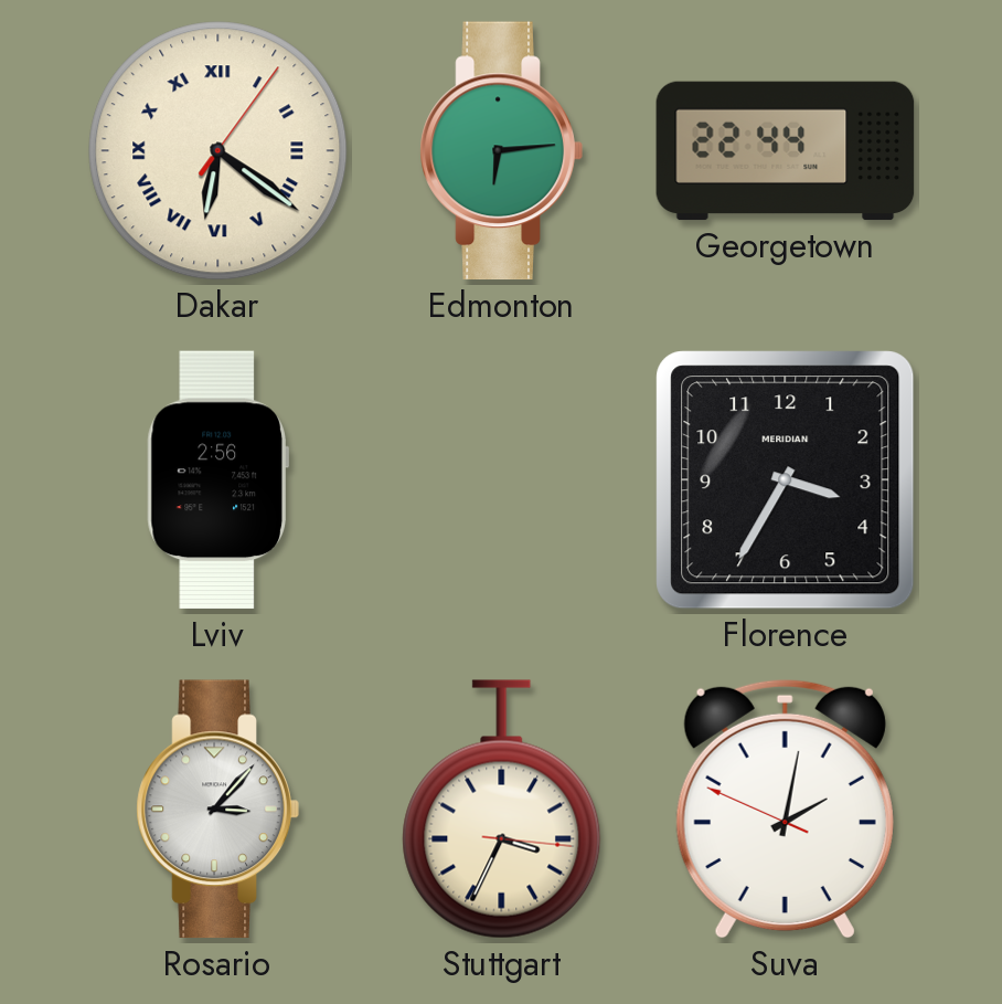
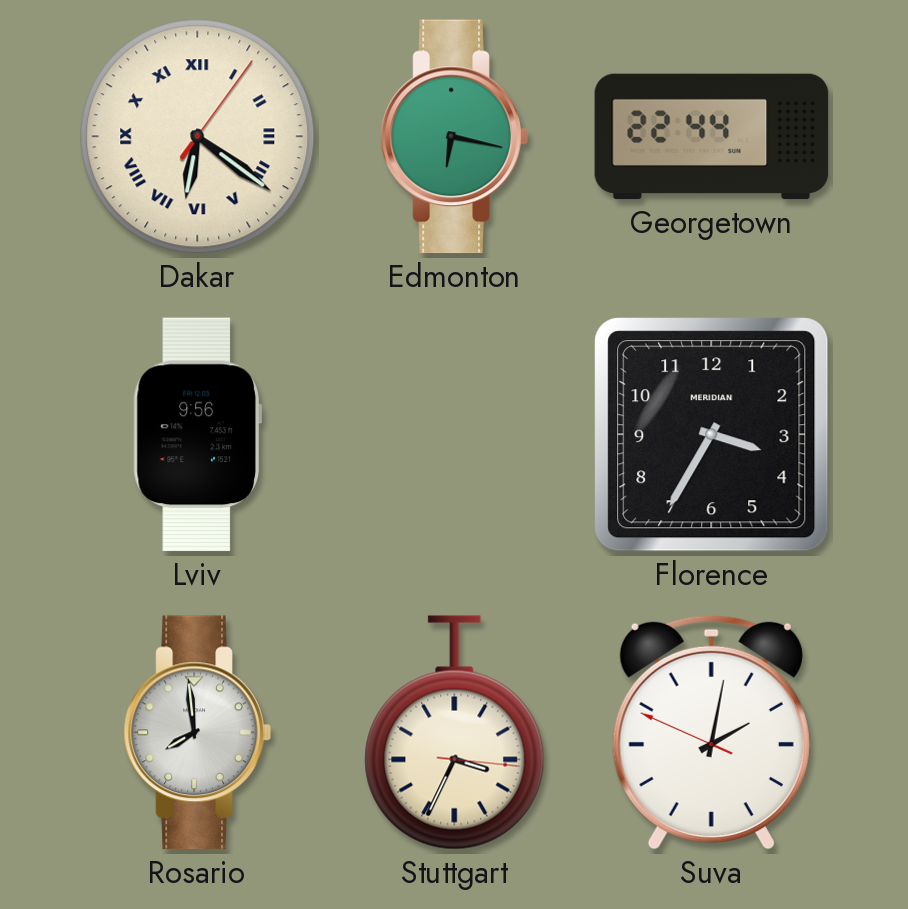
Edmonton: 6:14 -> 6:17
Lviv: 2:56 -> 9:56
Rosario: 3:07 -> 7:59
